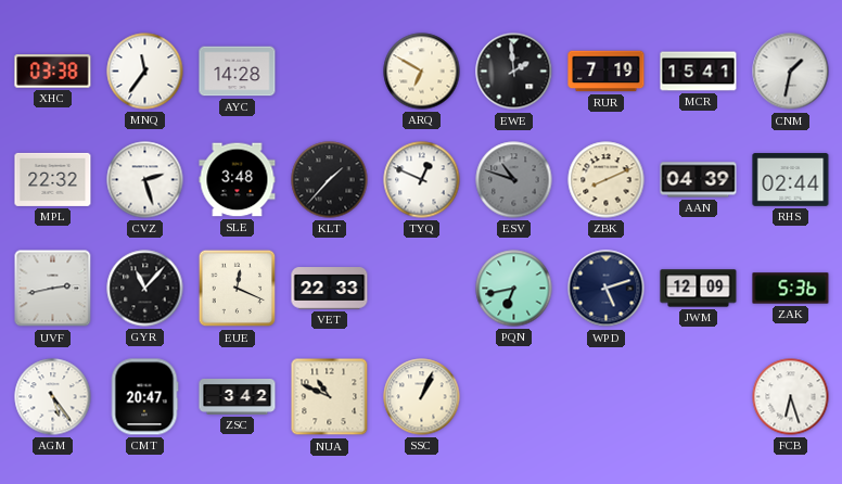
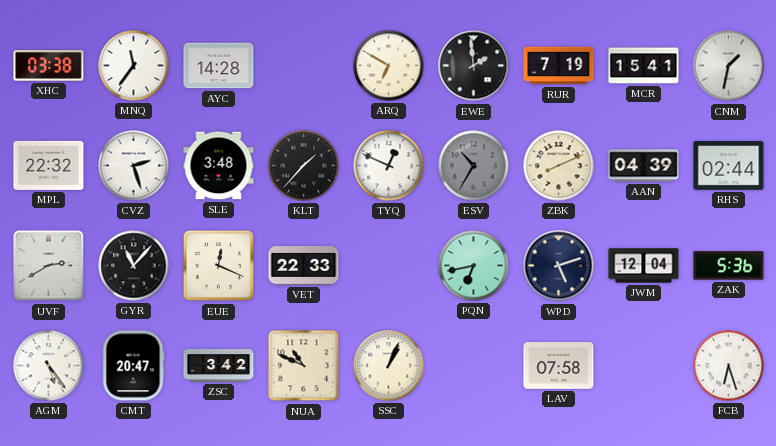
ESV: 10:48 -> 10:35
UVF: 2:43 -> 2:40
JWM: 12:09 -> 12:04
LAV: none -> 07:58
